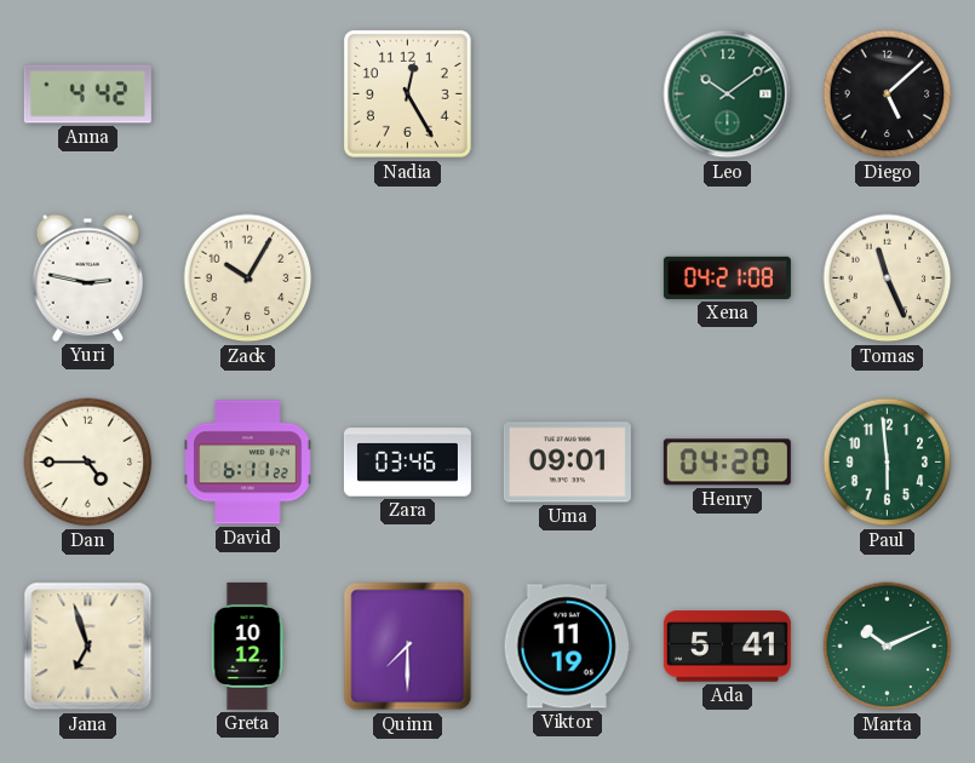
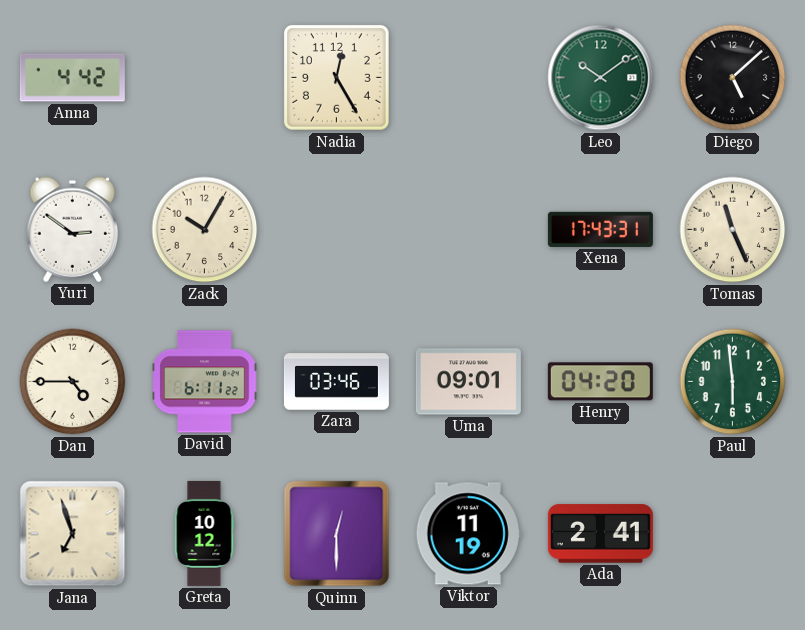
Yuri: 2:47 -> 2:51
Xena: 04:21 -> 17:43
Quinn: 7:30 -> 12:30
Ada: 5:41 -> 2:41
Marta: 10:11 -> none
